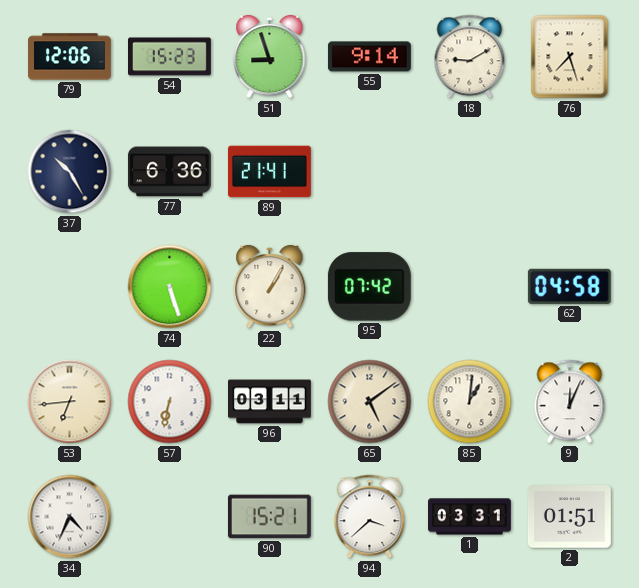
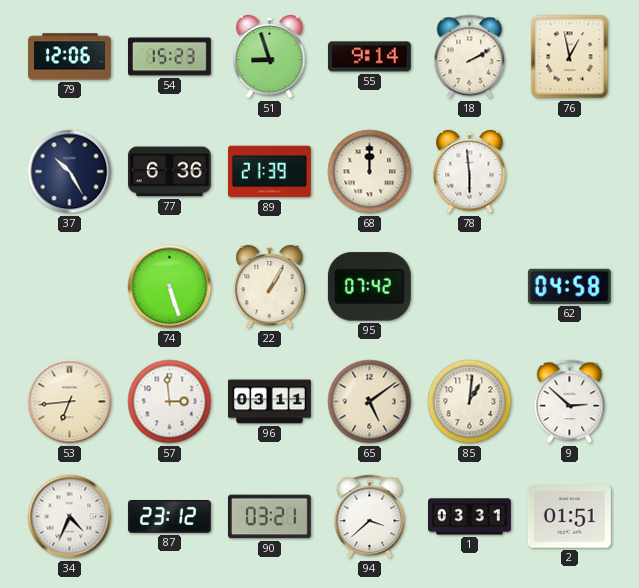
18: 9:10 -> 2:10
76: 7:27 -> 12:58
89: 21:41 -> 21:39
68: none -> 12:00
78: none -> 5:59
57: 6:32 -> 2:59
9: 12:04 -> 2:52
87: none -> 23:12
90: 15:21 -> 03:21
